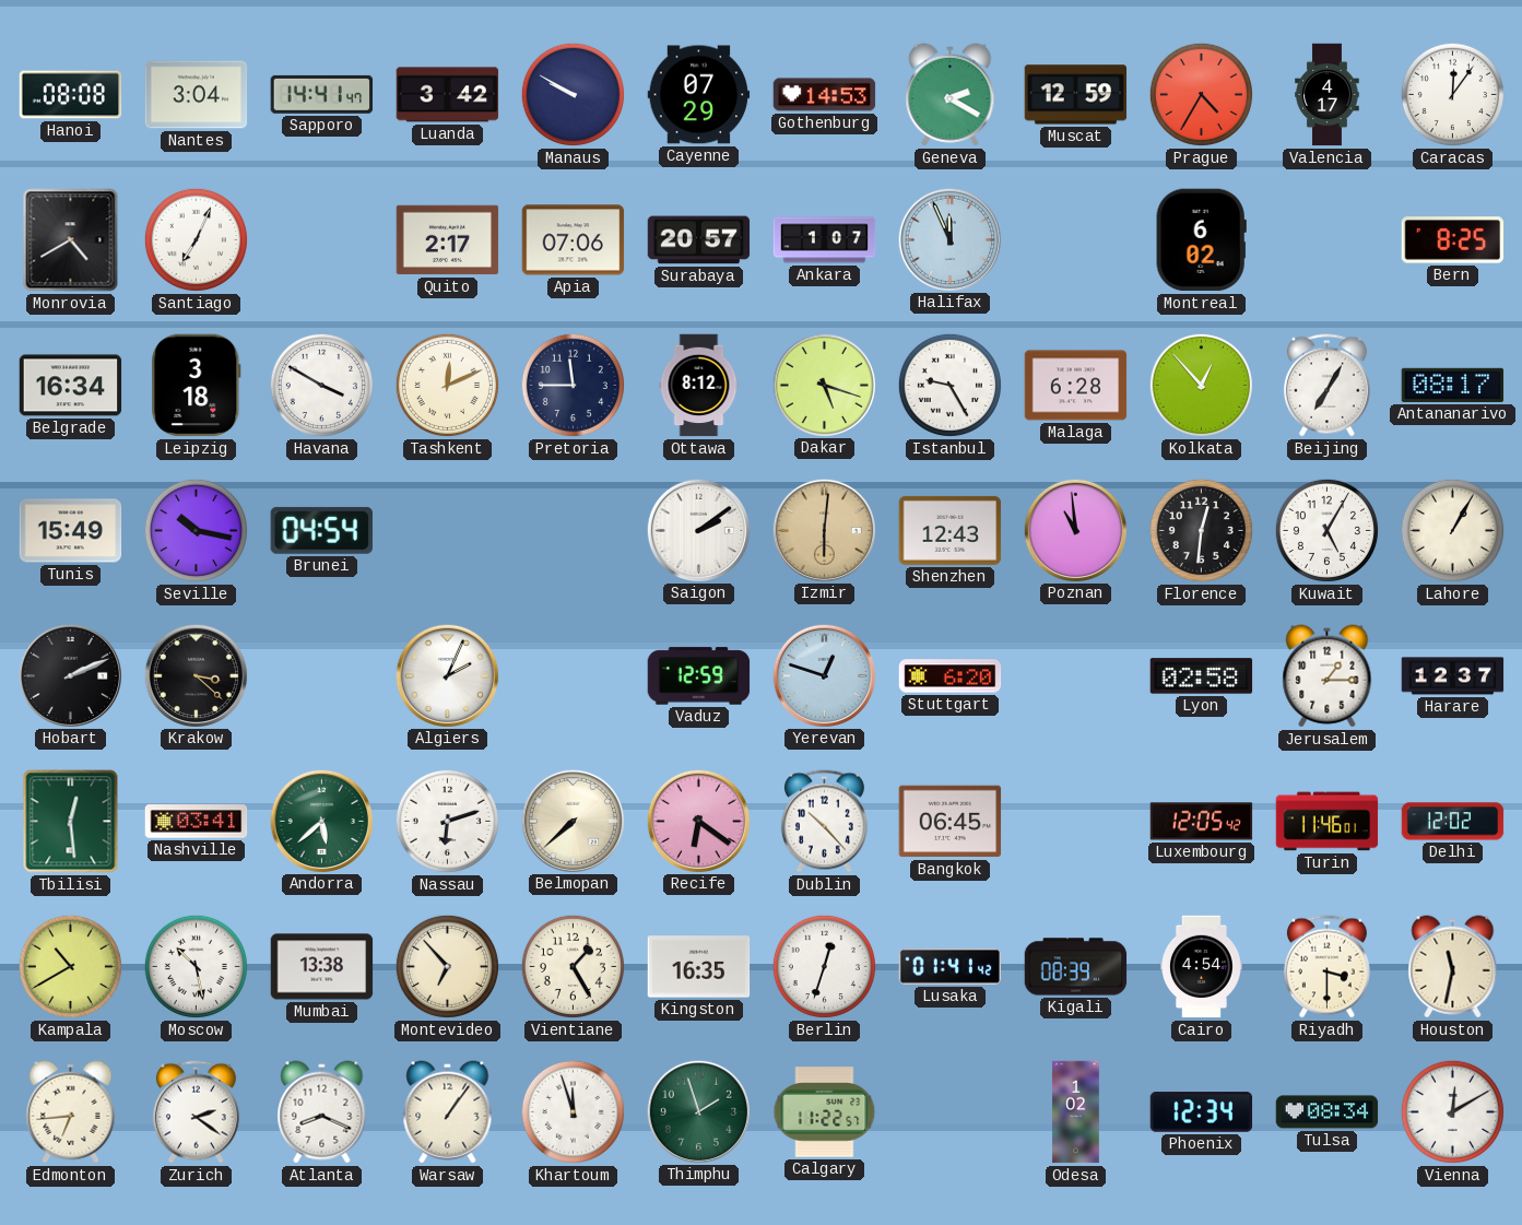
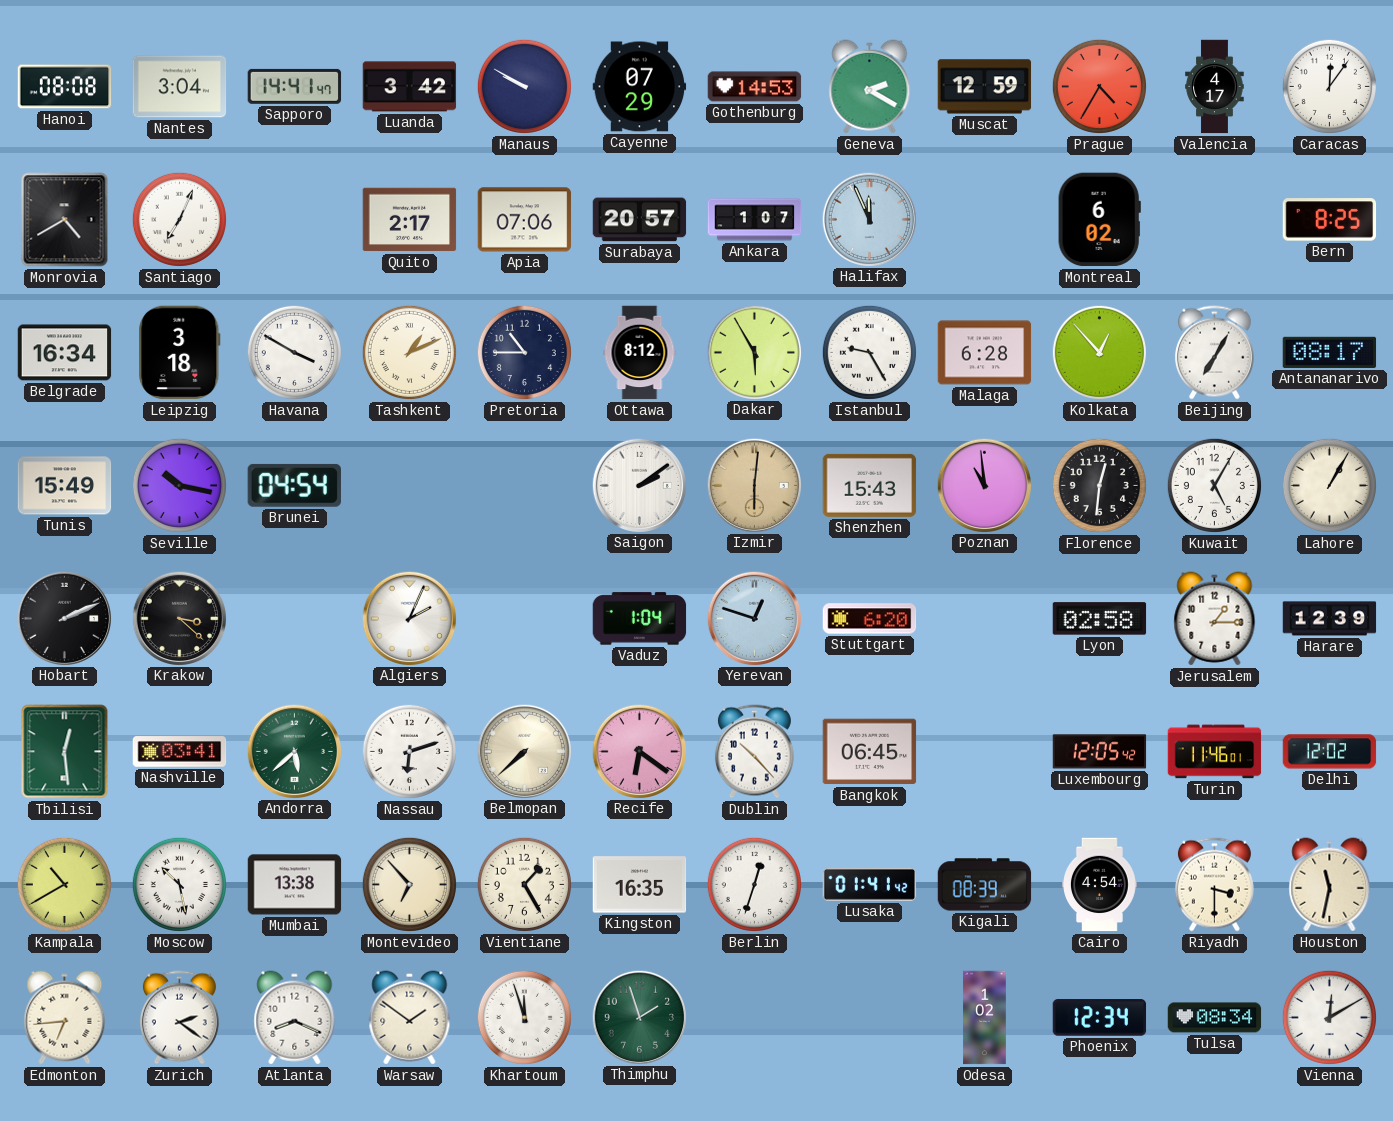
Tashkent: 12:11 -> 1:11
Pretoria: 11:45 -> 10:45
Dakar: 5:18 -> 5:55
Shenzhen: 12:43 -> 15:43
Vaduz: 12:59 -> 1:04
Harare: 12:37 -> 12:39
Warsaw: 1:06 -> 1:51
Calgary: 11:22 -> none
